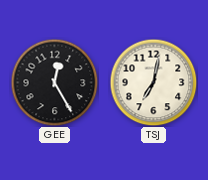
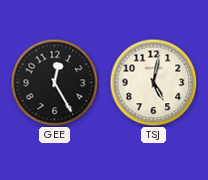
TSJ: 7:02 -> 5:02
